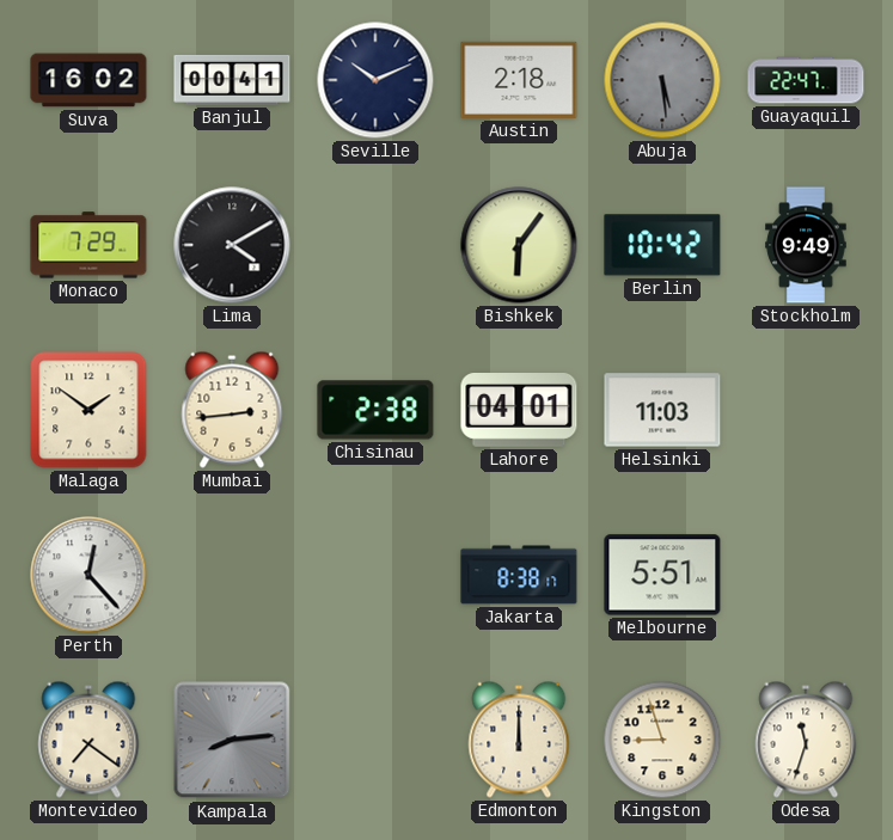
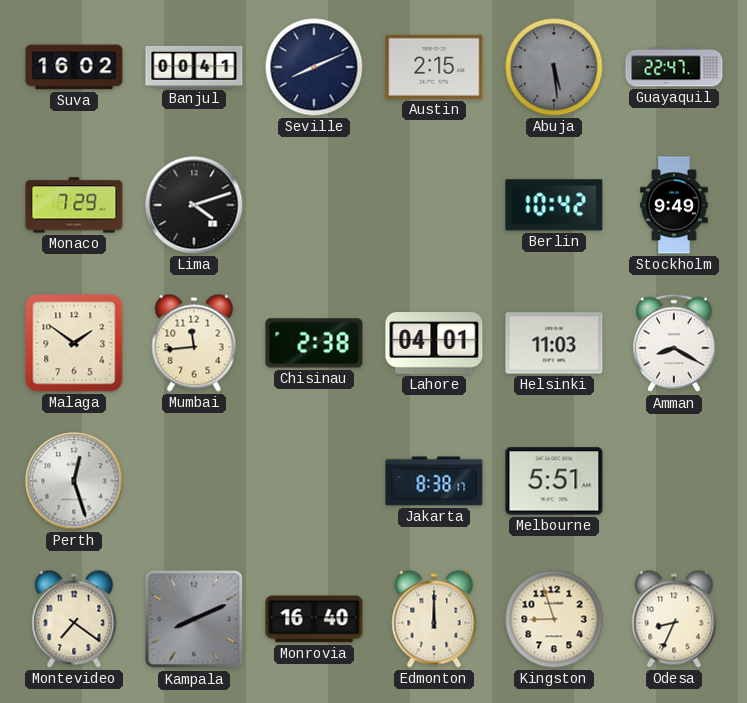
Seville: 10:11 -> 8:11
Austin: 2:18 -> 2:15
Lima: 4:10 -> 4:12
Bishkek: 6:06 -> none
Mumbai: 2:44 -> 11:44
Amman: none -> 8:20
Perth: 12:23 -> 12:27
Kampala: 8:14 -> 8:11
Monrovia: none -> 16:40
Odesa: 11:33 -> 8:34
